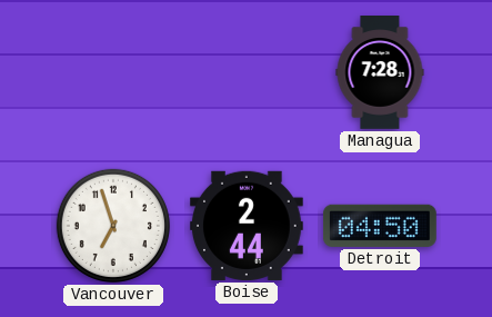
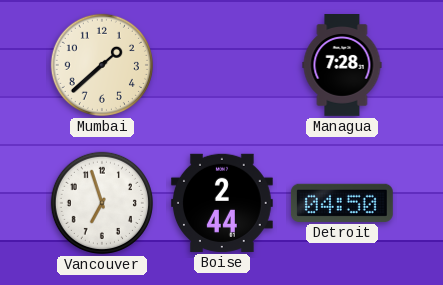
Mumbai: none -> 1:38
